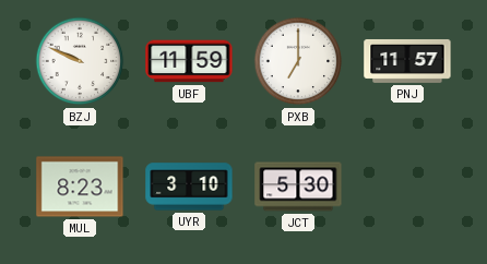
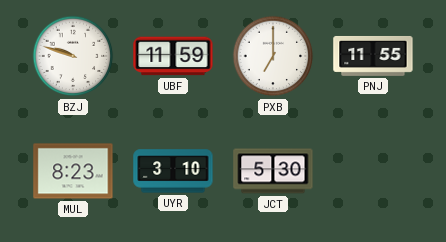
BZJ: 9:49 -> 9:48
PNJ: 11:57 -> 11:55
